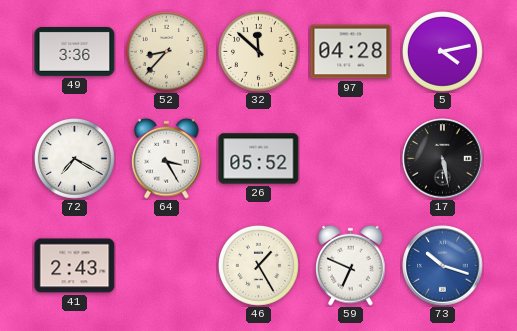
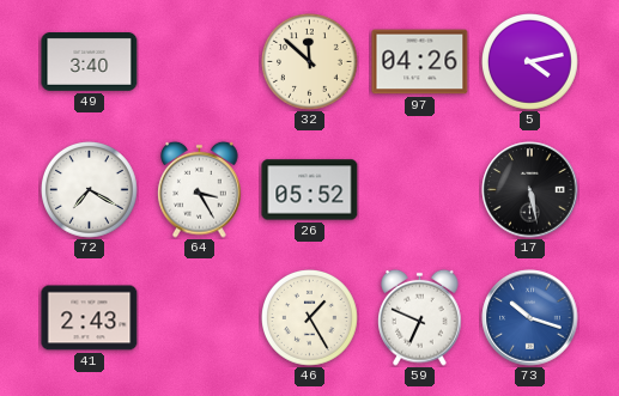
49: 3:36 -> 3:40
52: 8:37 -> none
97: 04:28 -> 04:26
